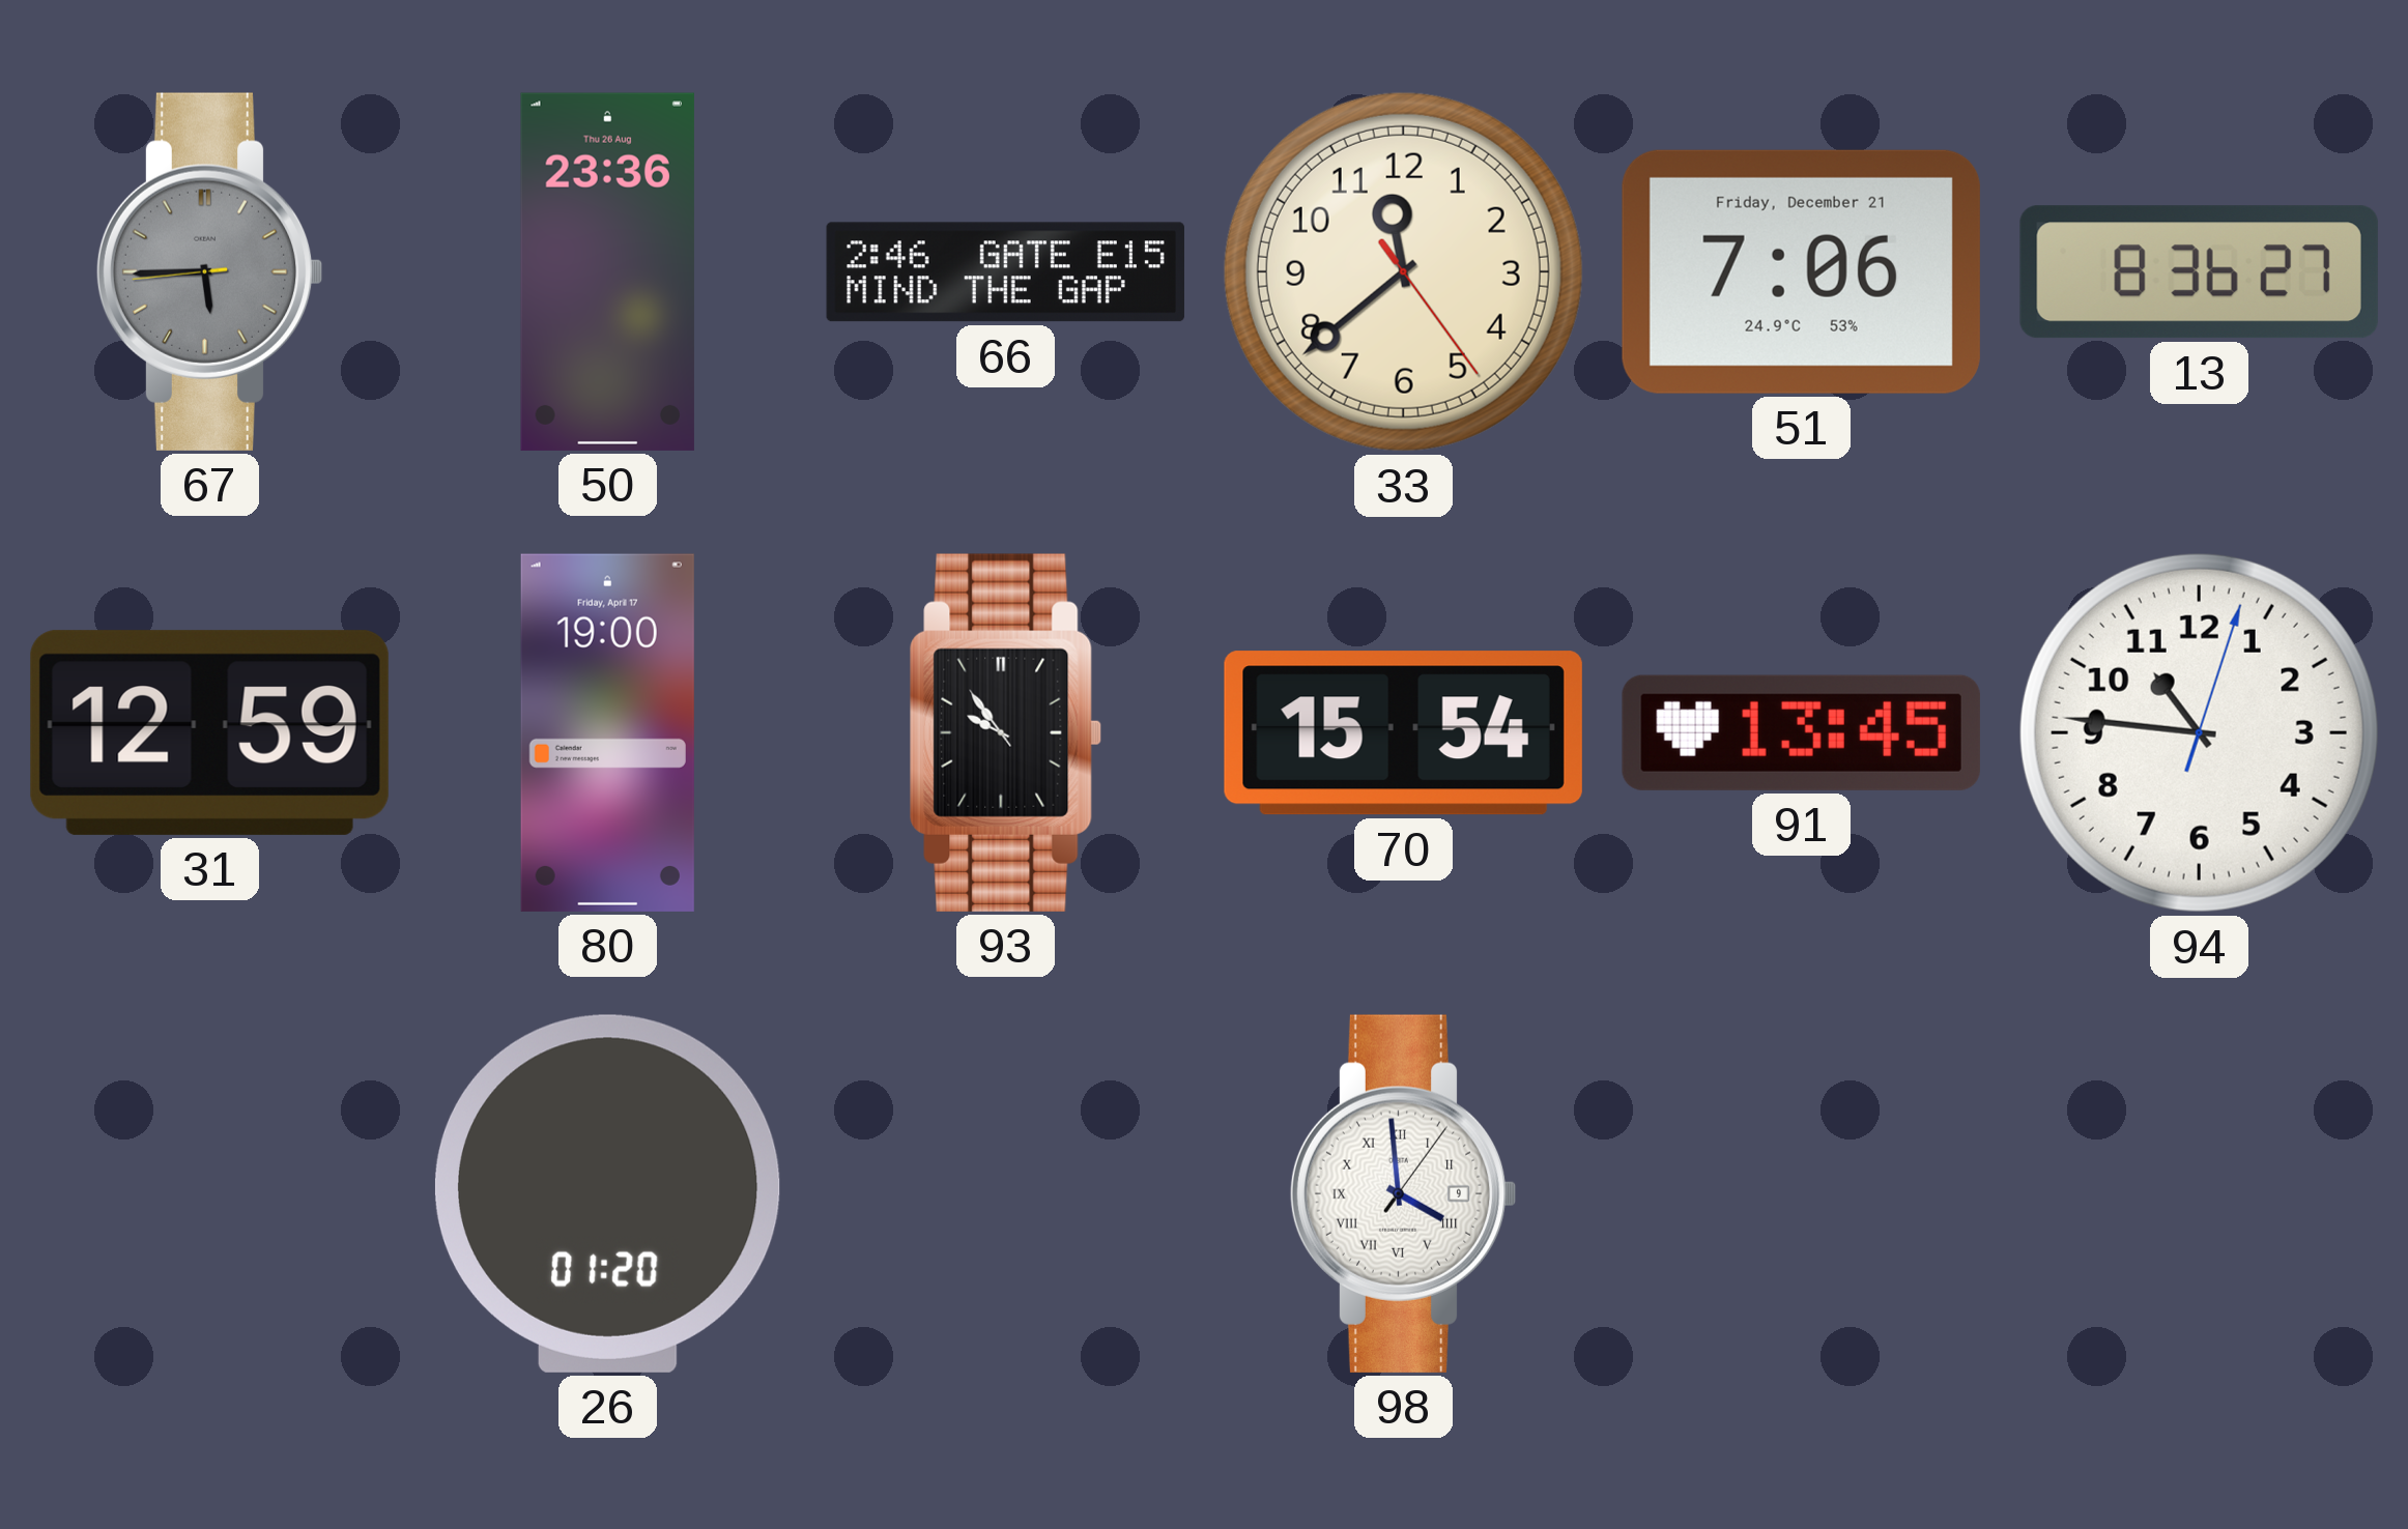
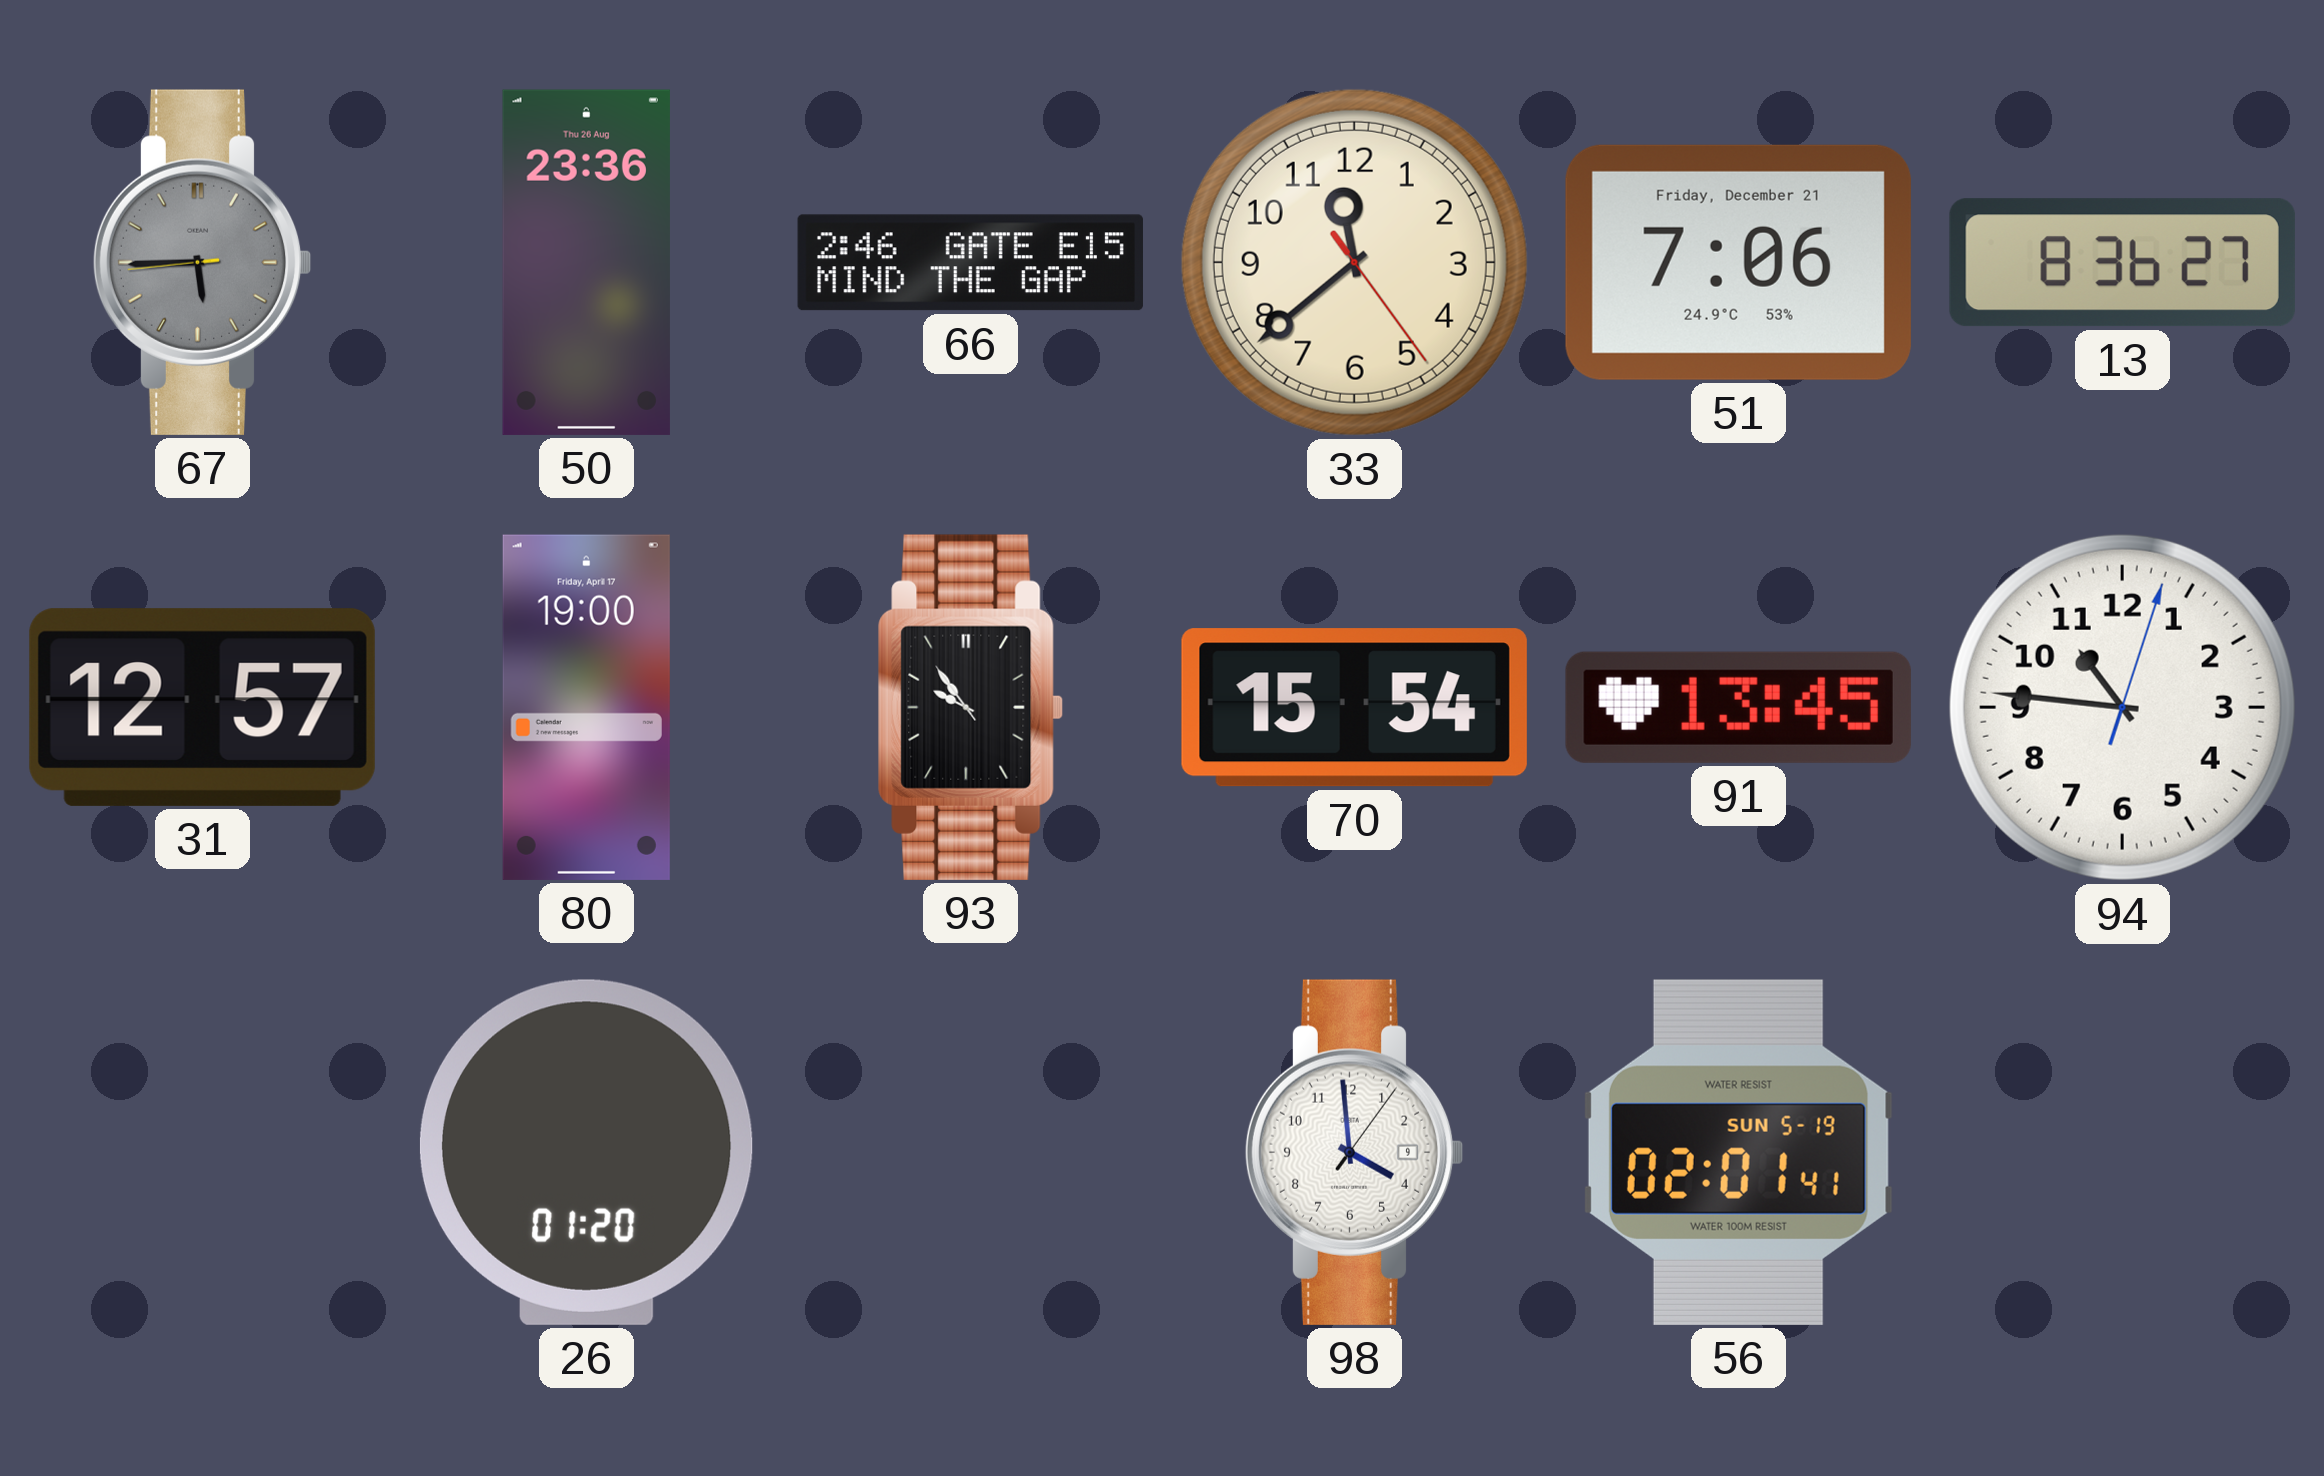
31: 12:59 -> 12:57
98 numerals: Roman -> Arabic
56: none -> 02:01
